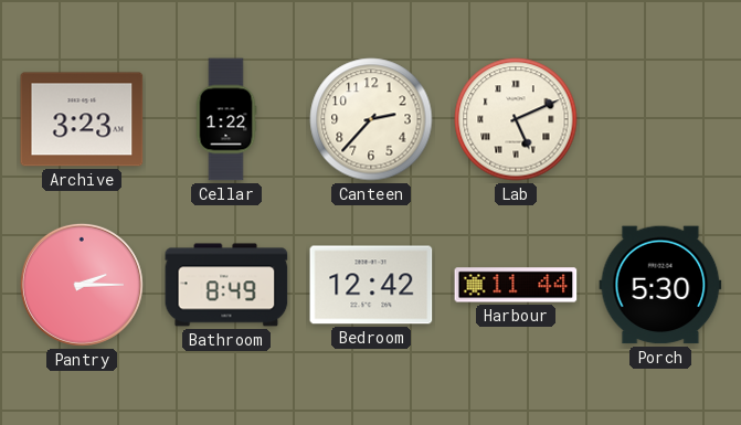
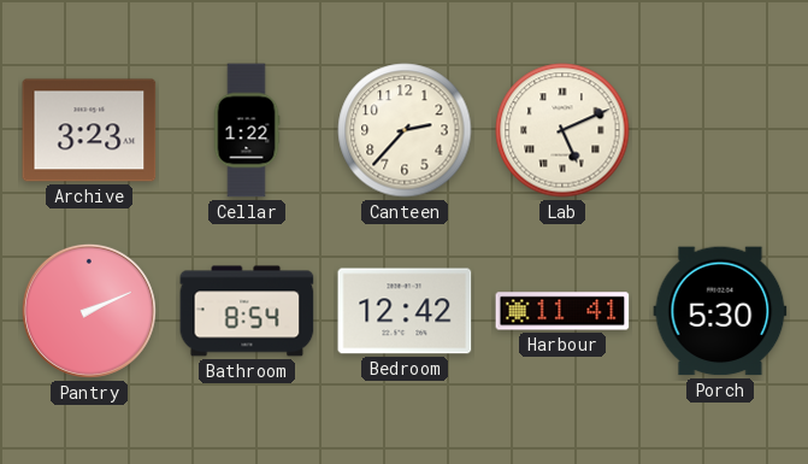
Pantry: 2:15 -> 2:11
Bathroom: 8:49 -> 8:54
Harbour: 11:44 -> 11:41
